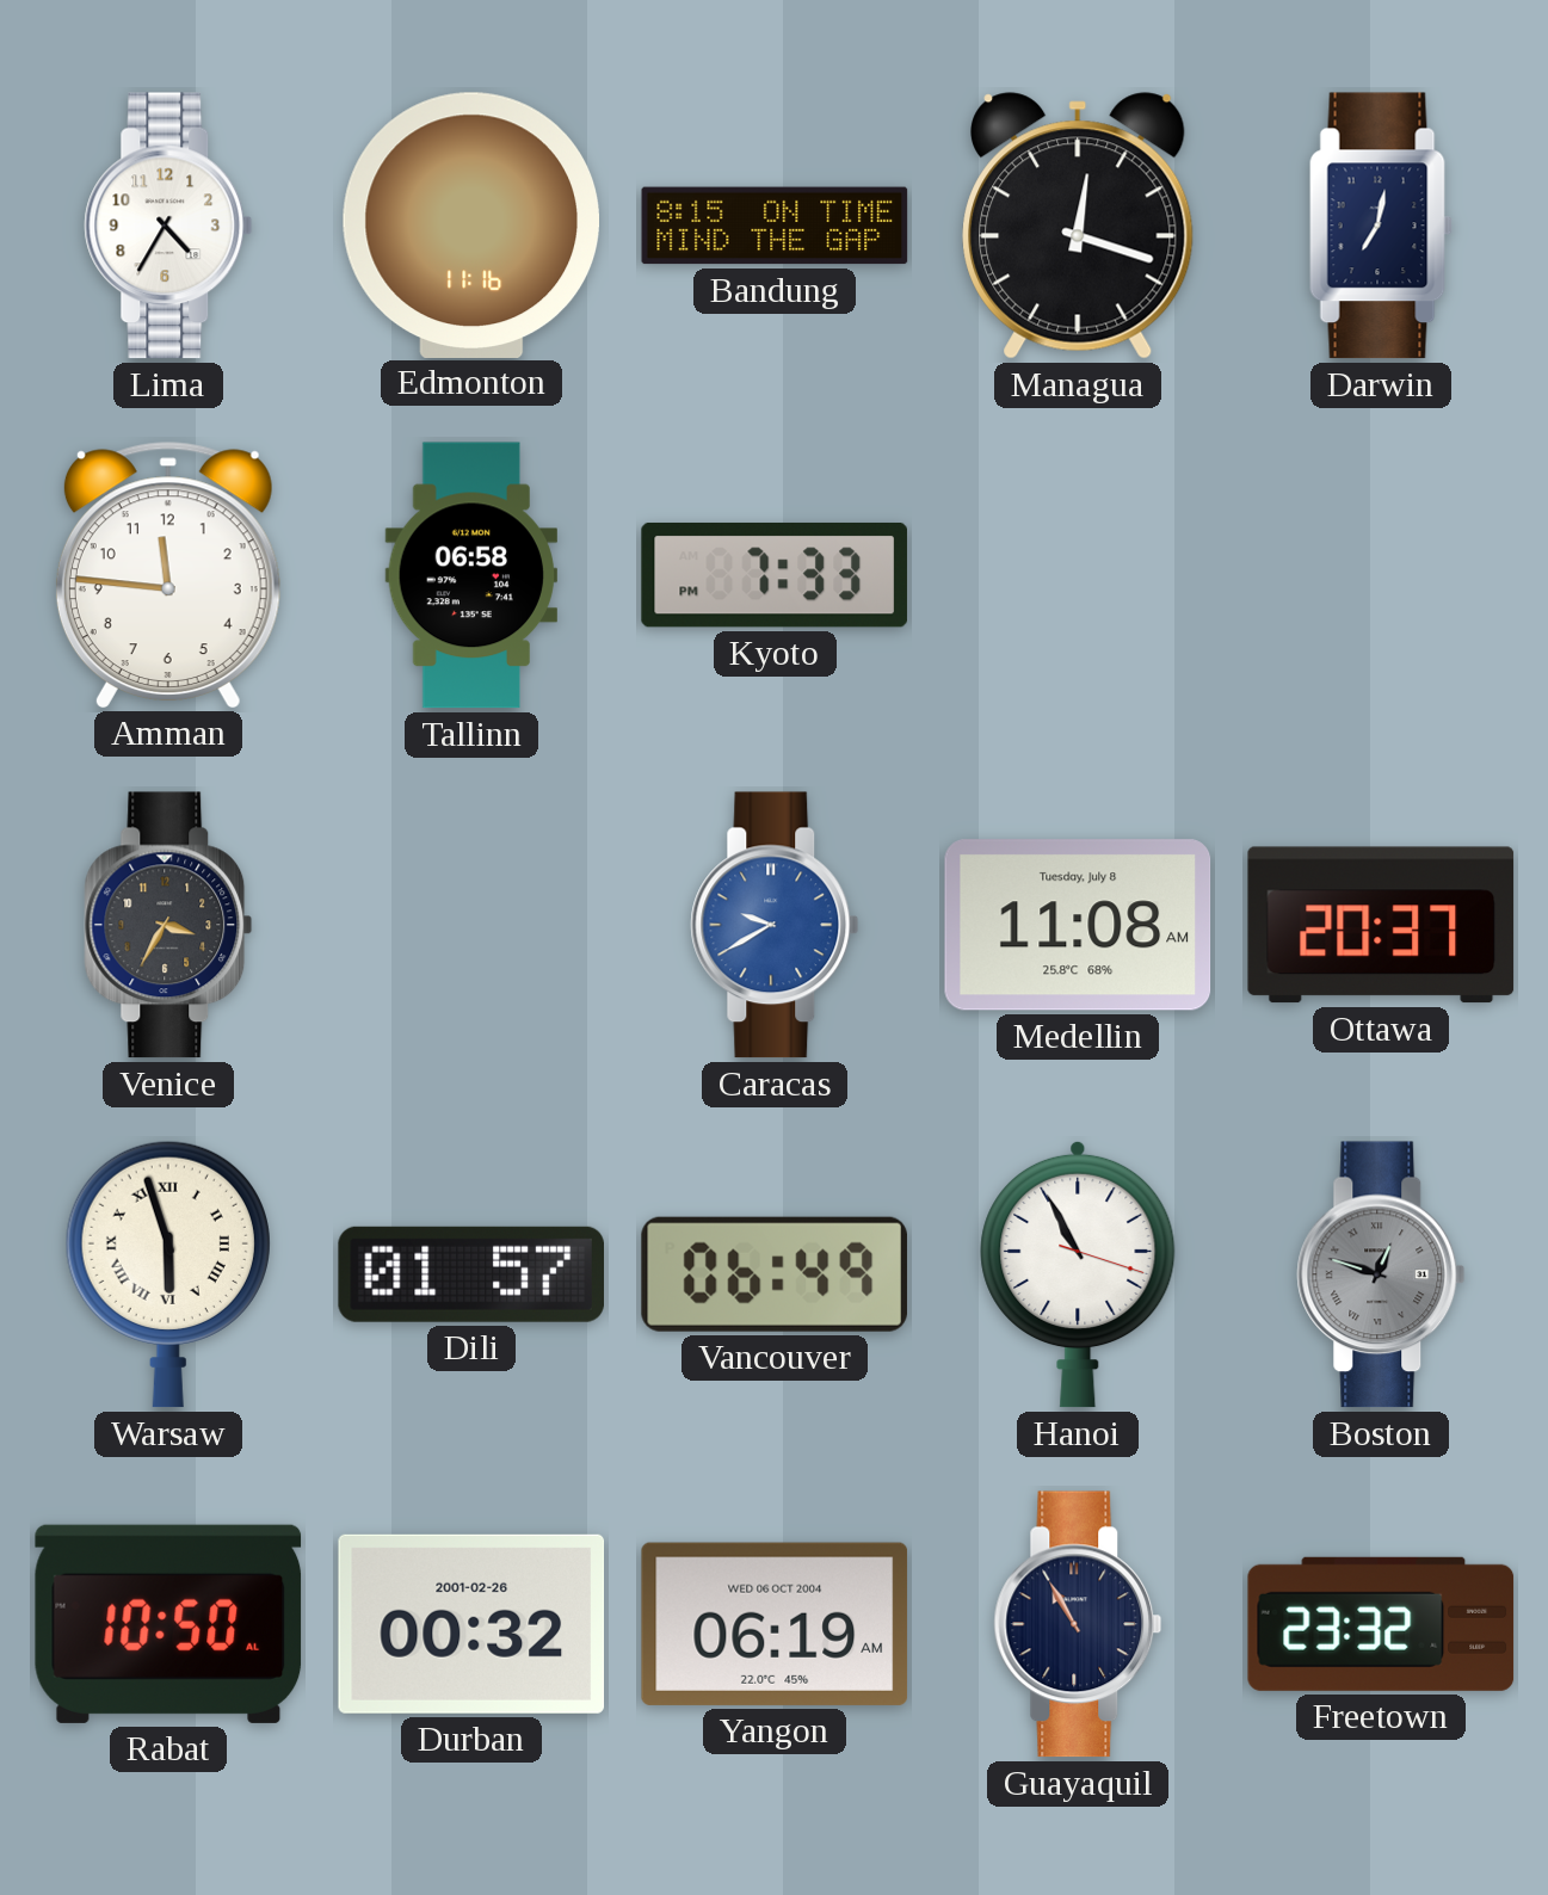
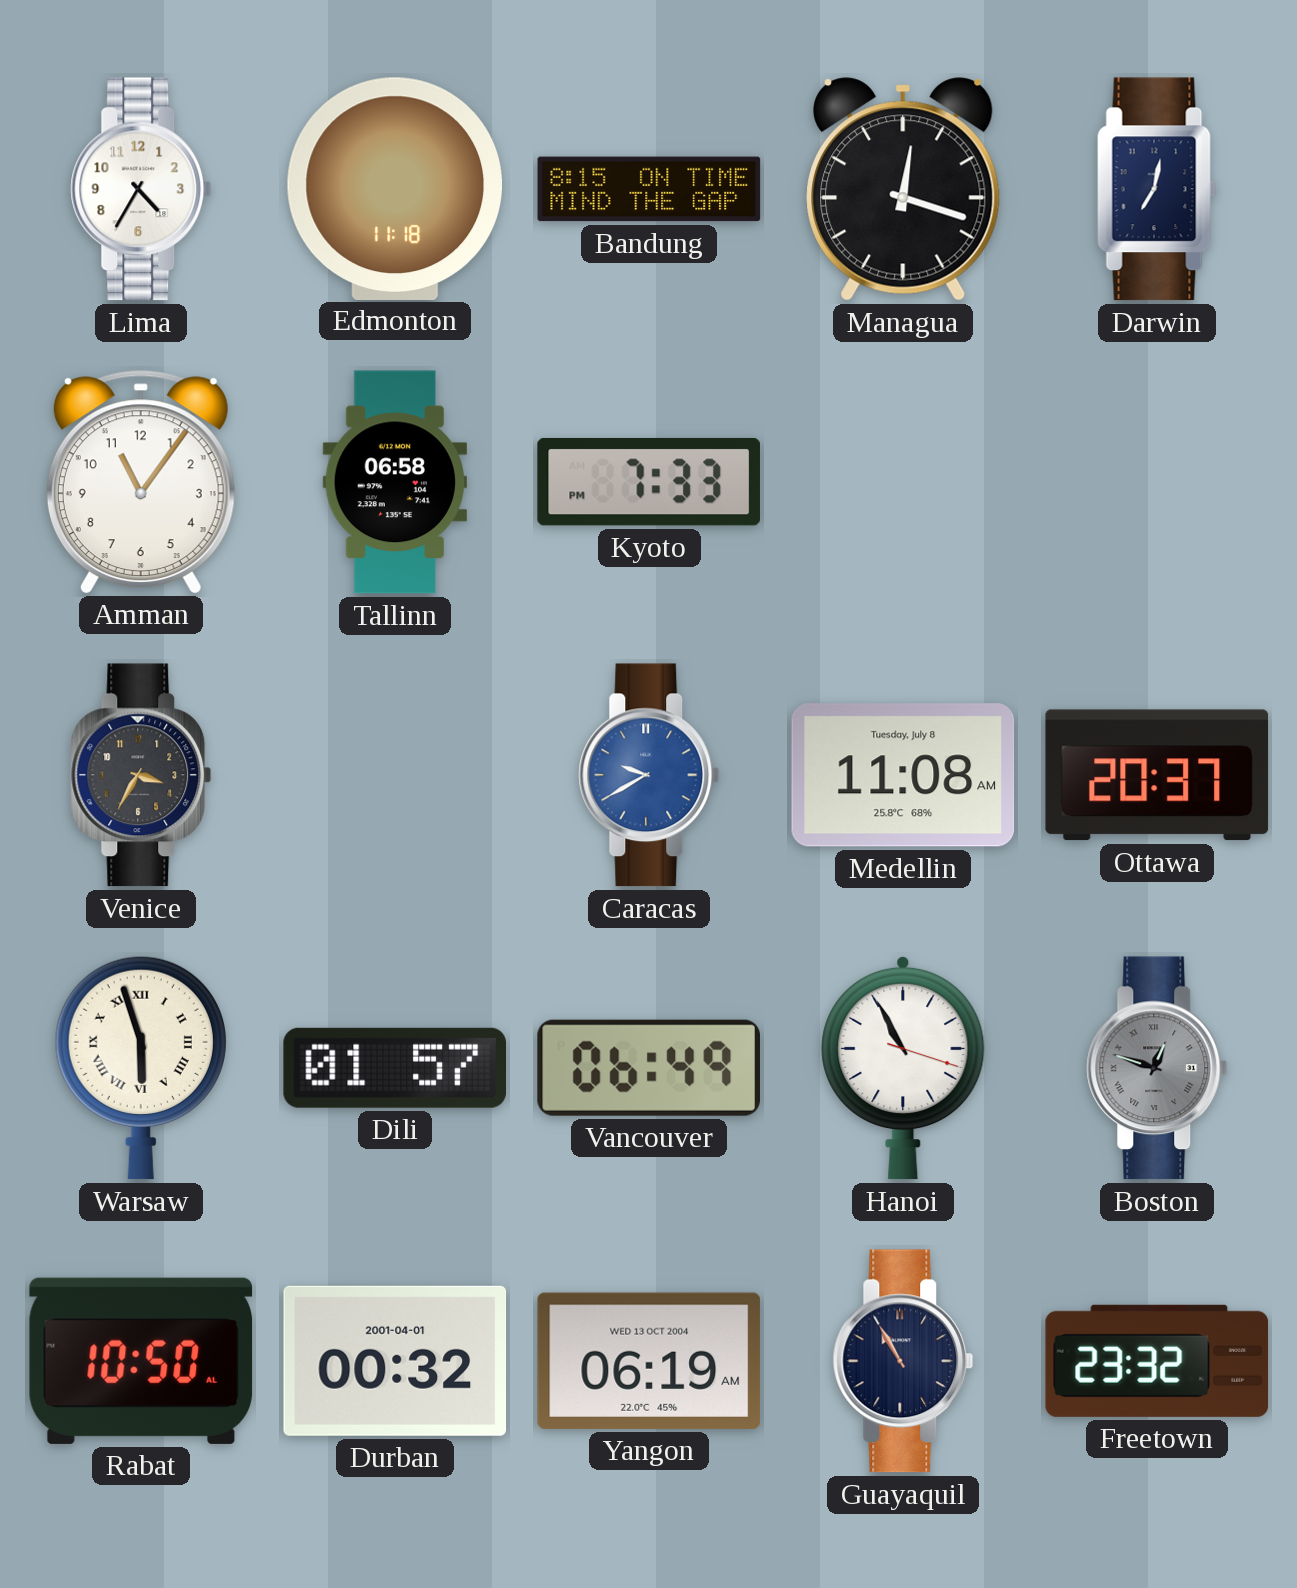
Edmonton: 11:16 -> 11:18
Amman: 11:46 -> 11:06
Durban date: 2001-02-26 -> 2001-04-01
Yangon date: WED 06 OCT 2004 -> WED 13 OCT 2004
